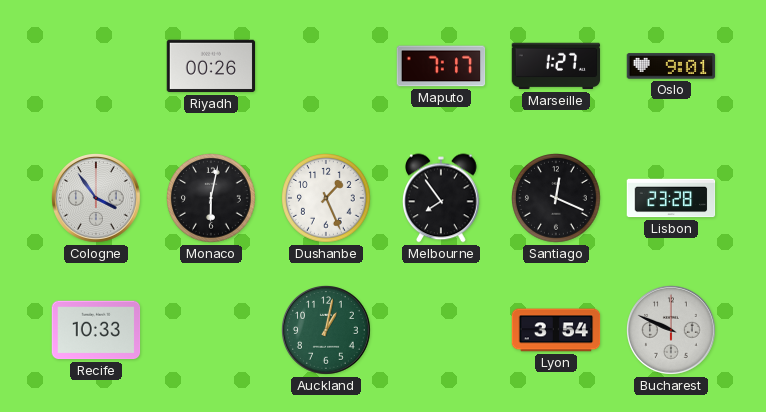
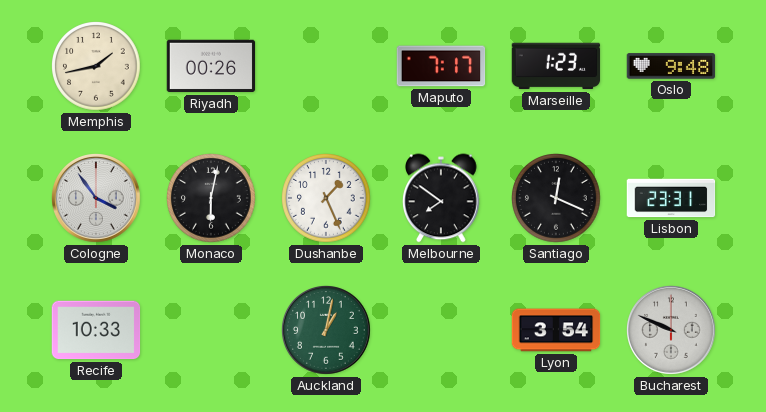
Memphis: none -> 1:43
Marseille: 1:27 -> 1:23
Oslo: 9:01 -> 9:48
Melbourne: 7:54 -> 7:51
Lisbon: 23:28 -> 23:31
